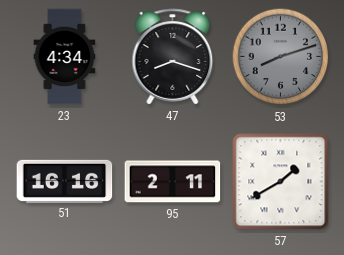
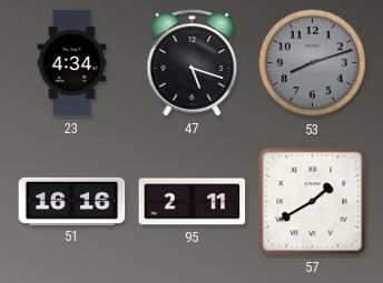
47: 8:18 -> 5:18
